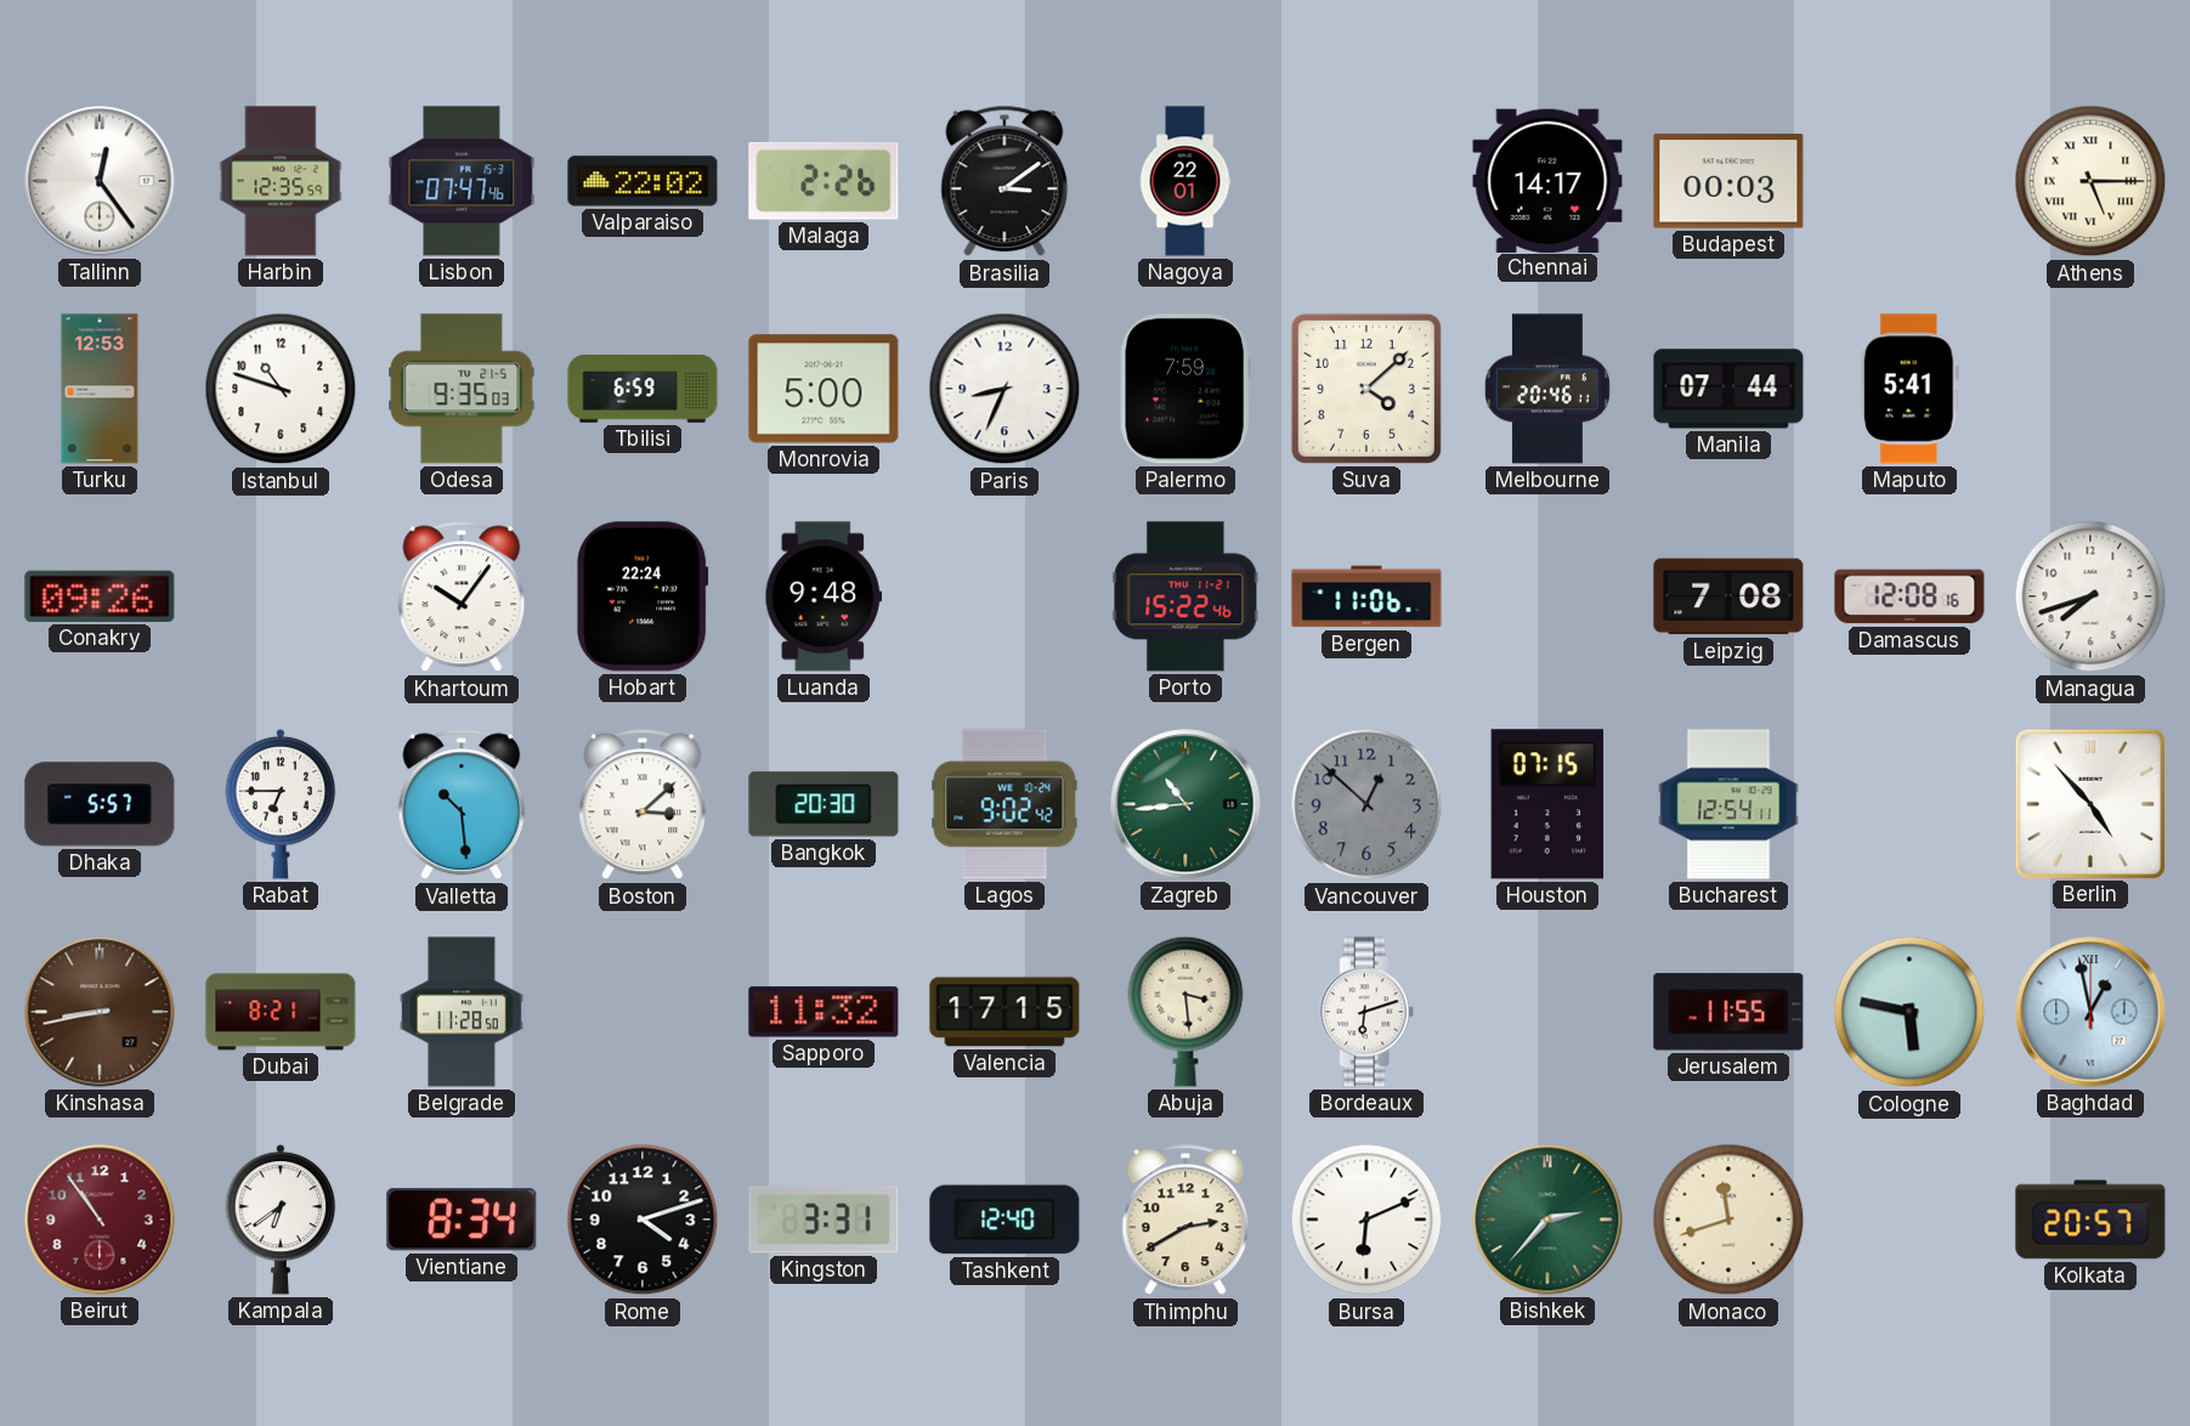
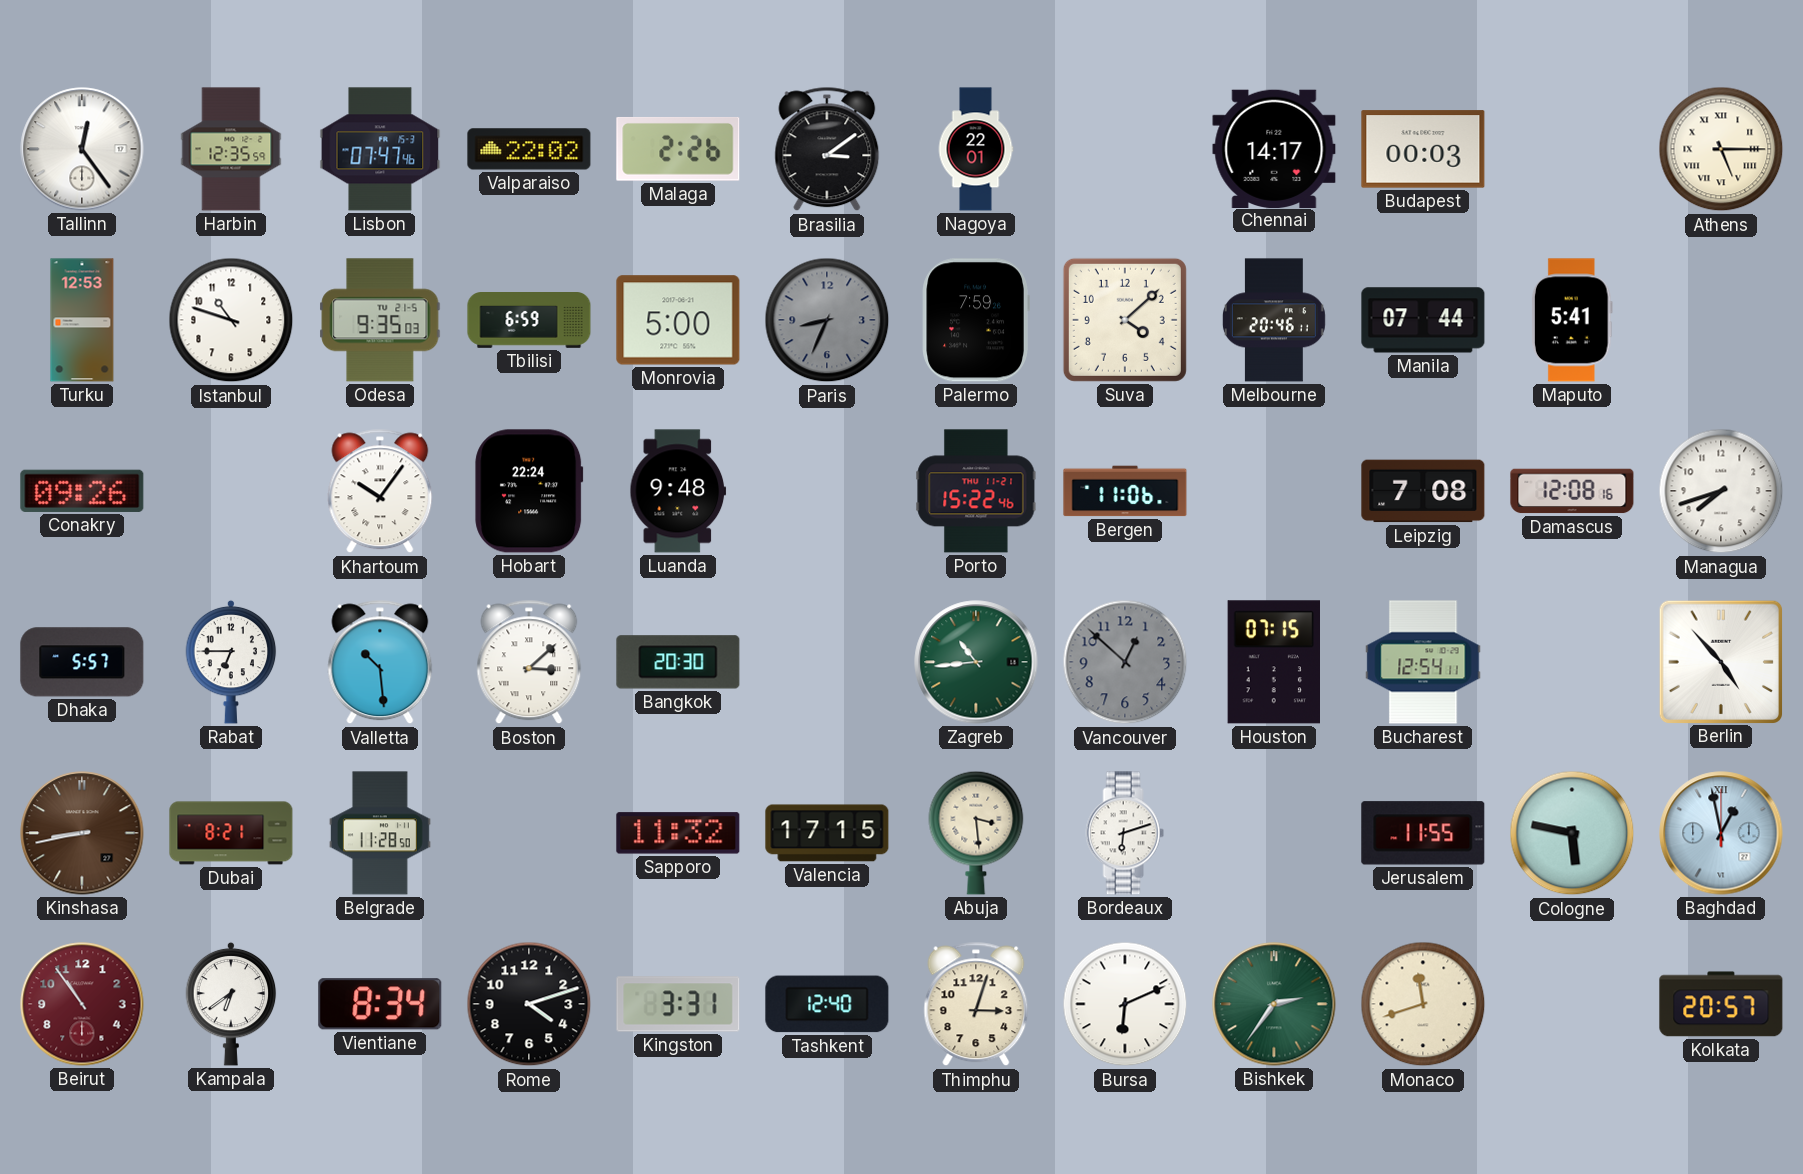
Paris dial: white -> grey
Lagos: 9:02 -> none
Thimphu: 2:40 -> 3:03
Bishkek: 2:37 -> 2:36
